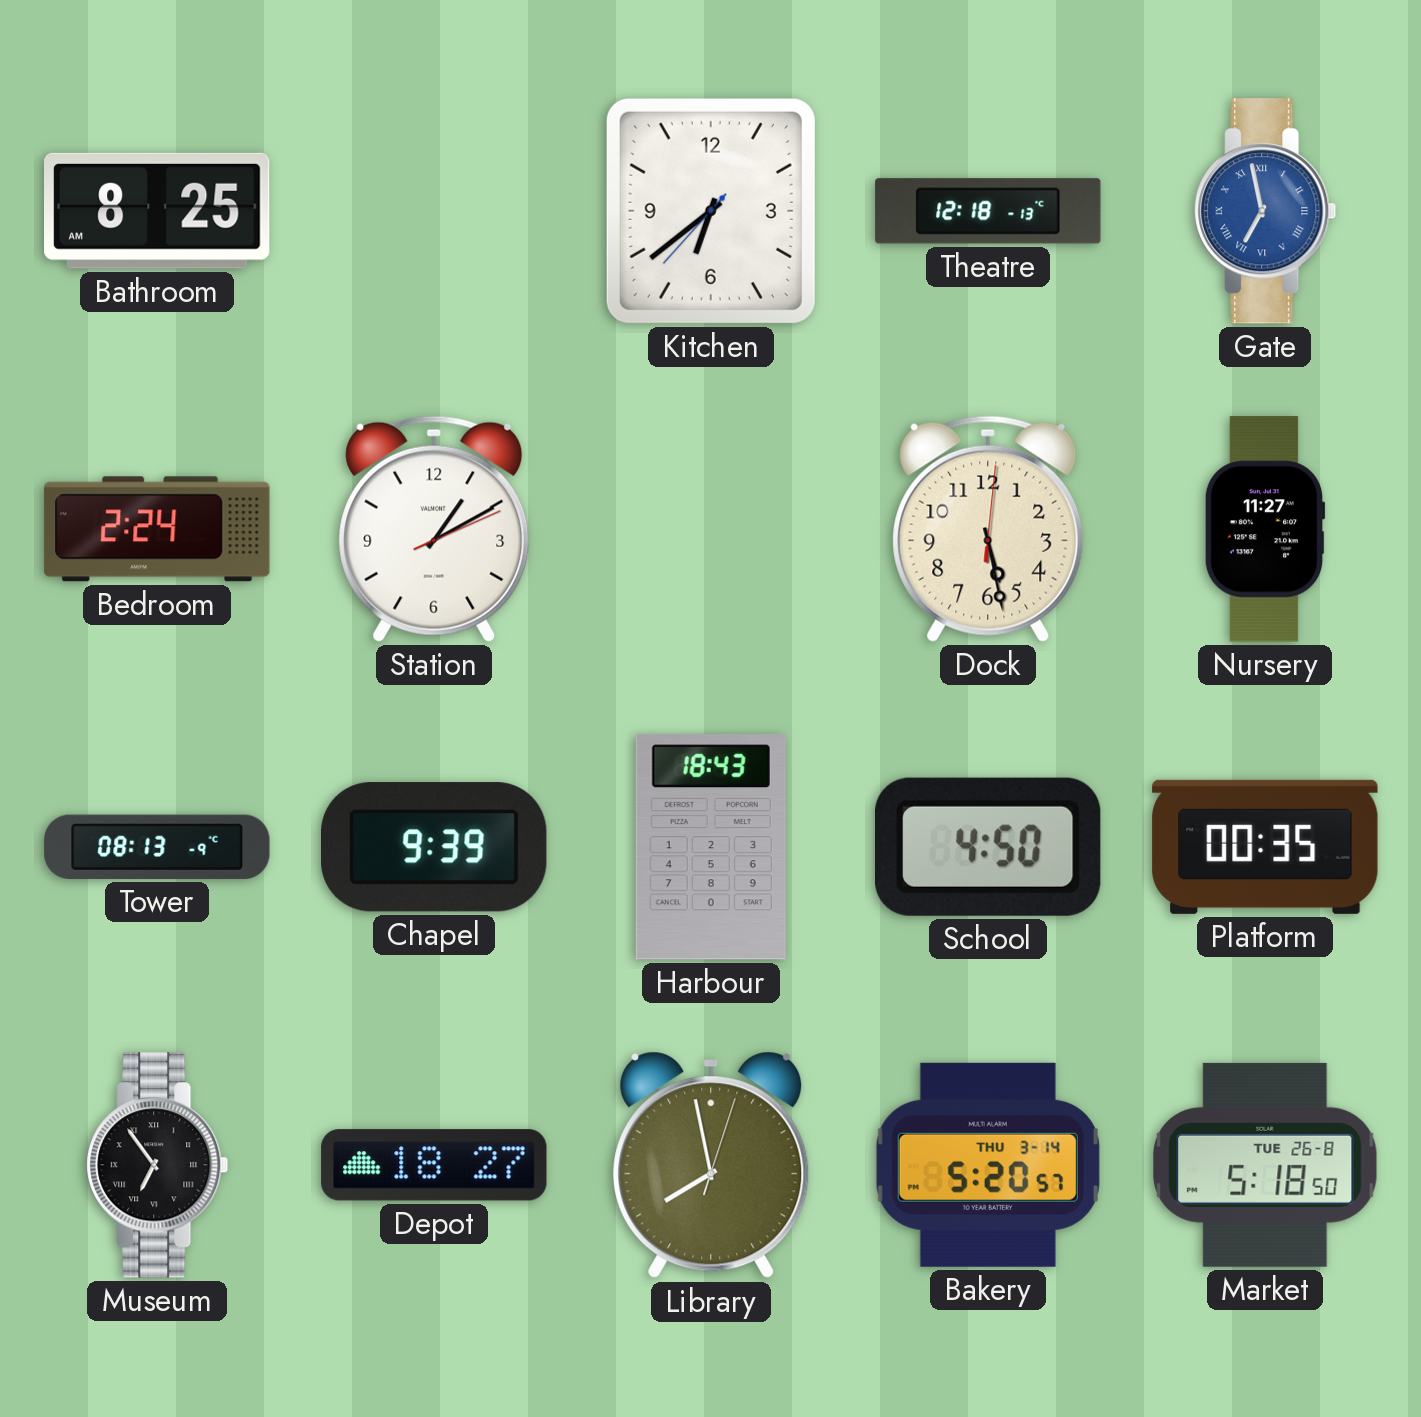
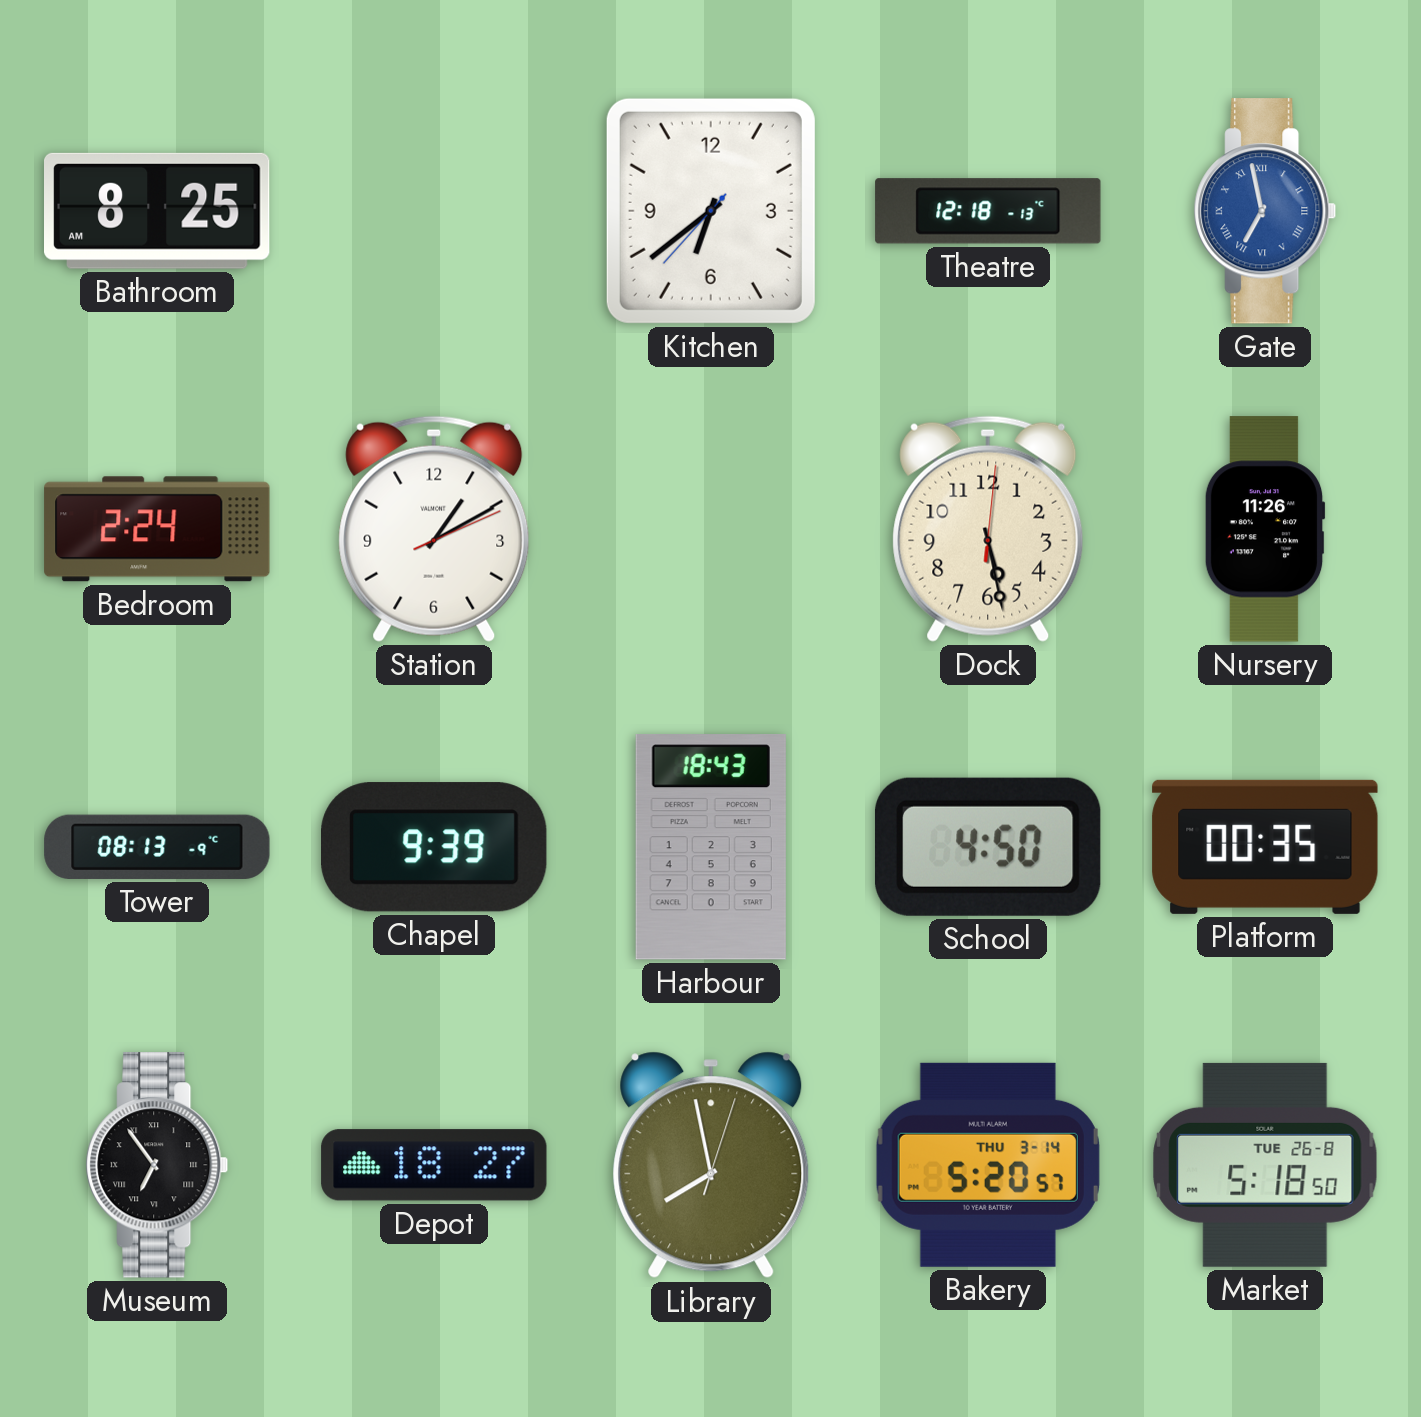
Nursery: 11:27 -> 11:26
